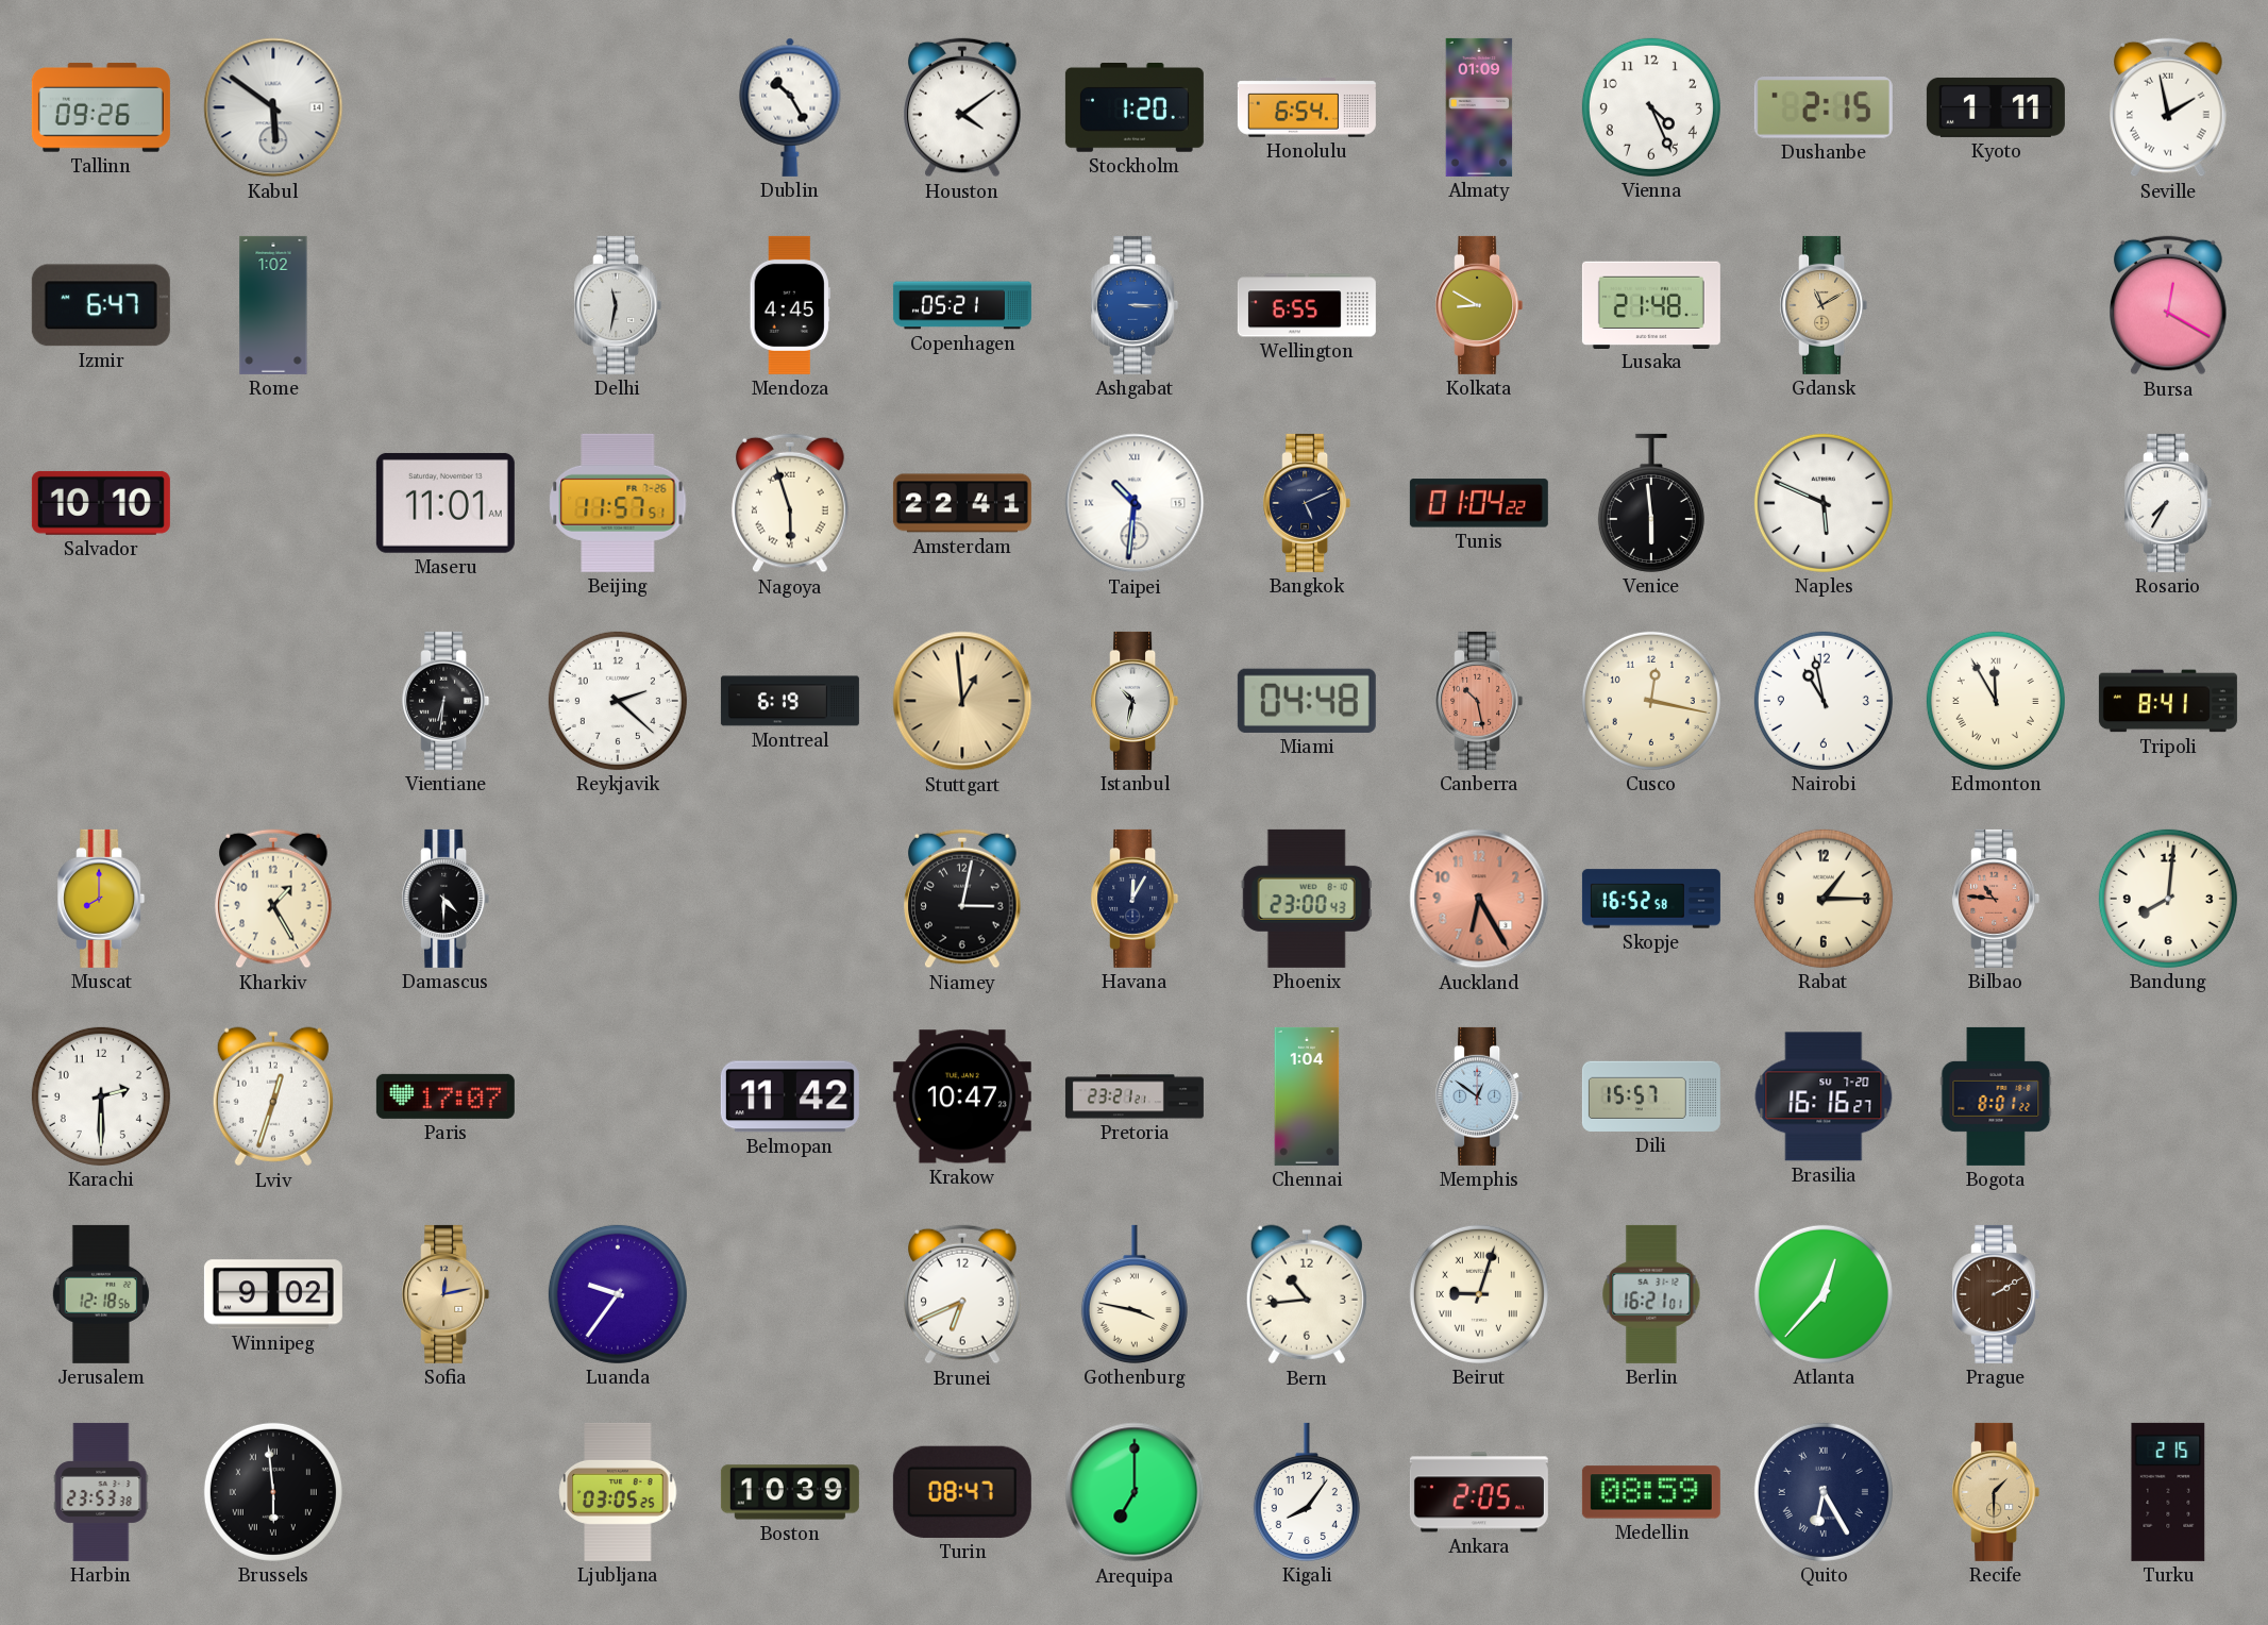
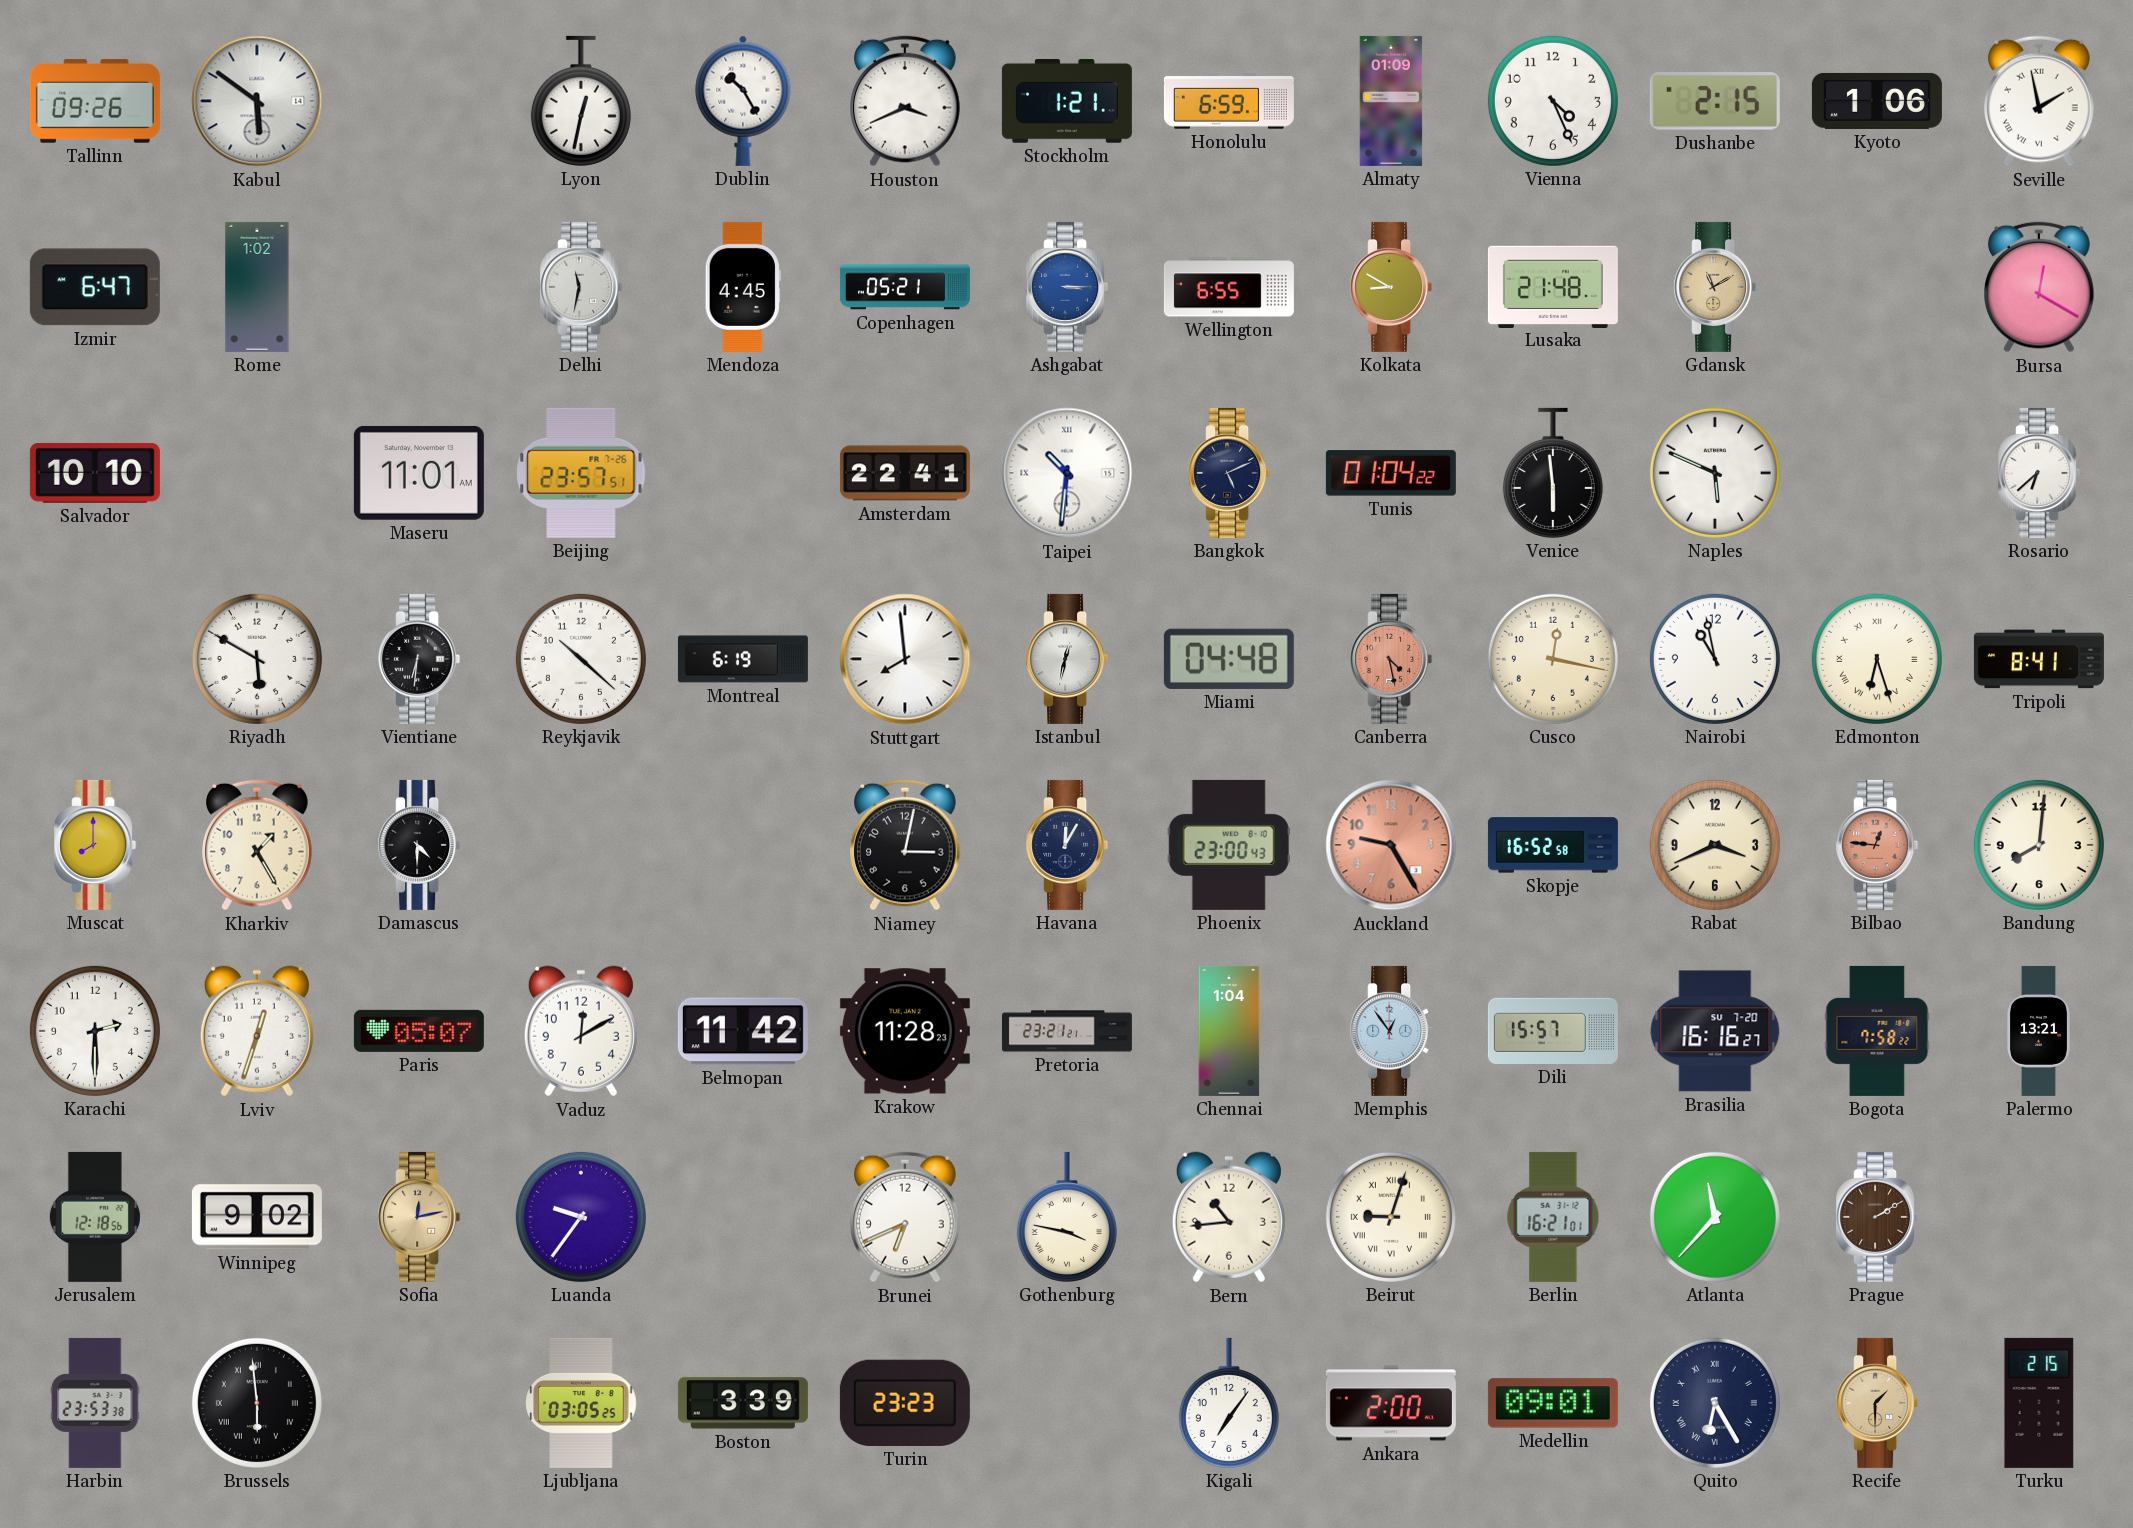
Lyon: none -> 12:32
Houston: 4:09 -> 3:41
Stockholm: 1:20 -> 1:21
Honolulu: 6:54 -> 6:59
Kyoto: 1:11 -> 1:06
Beijing: 11:57 -> 23:57
Nagoya: 5:57 -> none
Rosario: 7:35 -> 6:38
Riyadh: none -> 5:50
Reykjavik: 2:22 -> 10:22
Stuttgart: 12:59 -> 7:59
Stuttgart dial: champagne -> white
Istanbul: 10:32 -> 12:32
Canberra: 10:28 -> 4:28
Edmonton: 11:55 -> 6:27
Auckland: 6:25 -> 9:25
Rabat: 1:15 -> 3:41
Bilbao: 10:46 -> 12:46
Paris: 17:07 -> 05:07
Vaduz: none -> 12:10
Krakow: 10:47 -> 11:28
Memphis: 12:51 -> 12:54
Bogota: 8:01 -> 7:58
Palermo: none -> 13:21
Atlanta: 12:37 -> 11:37
Boston: 10:39 -> 3:39
Turin: 08:47 -> 23:23
Arequipa: 7:00 -> none
Kigali: 8:06 -> 7:06
Ankara: 2:05 -> 2:00
Medellin: 08:59 -> 09:01
